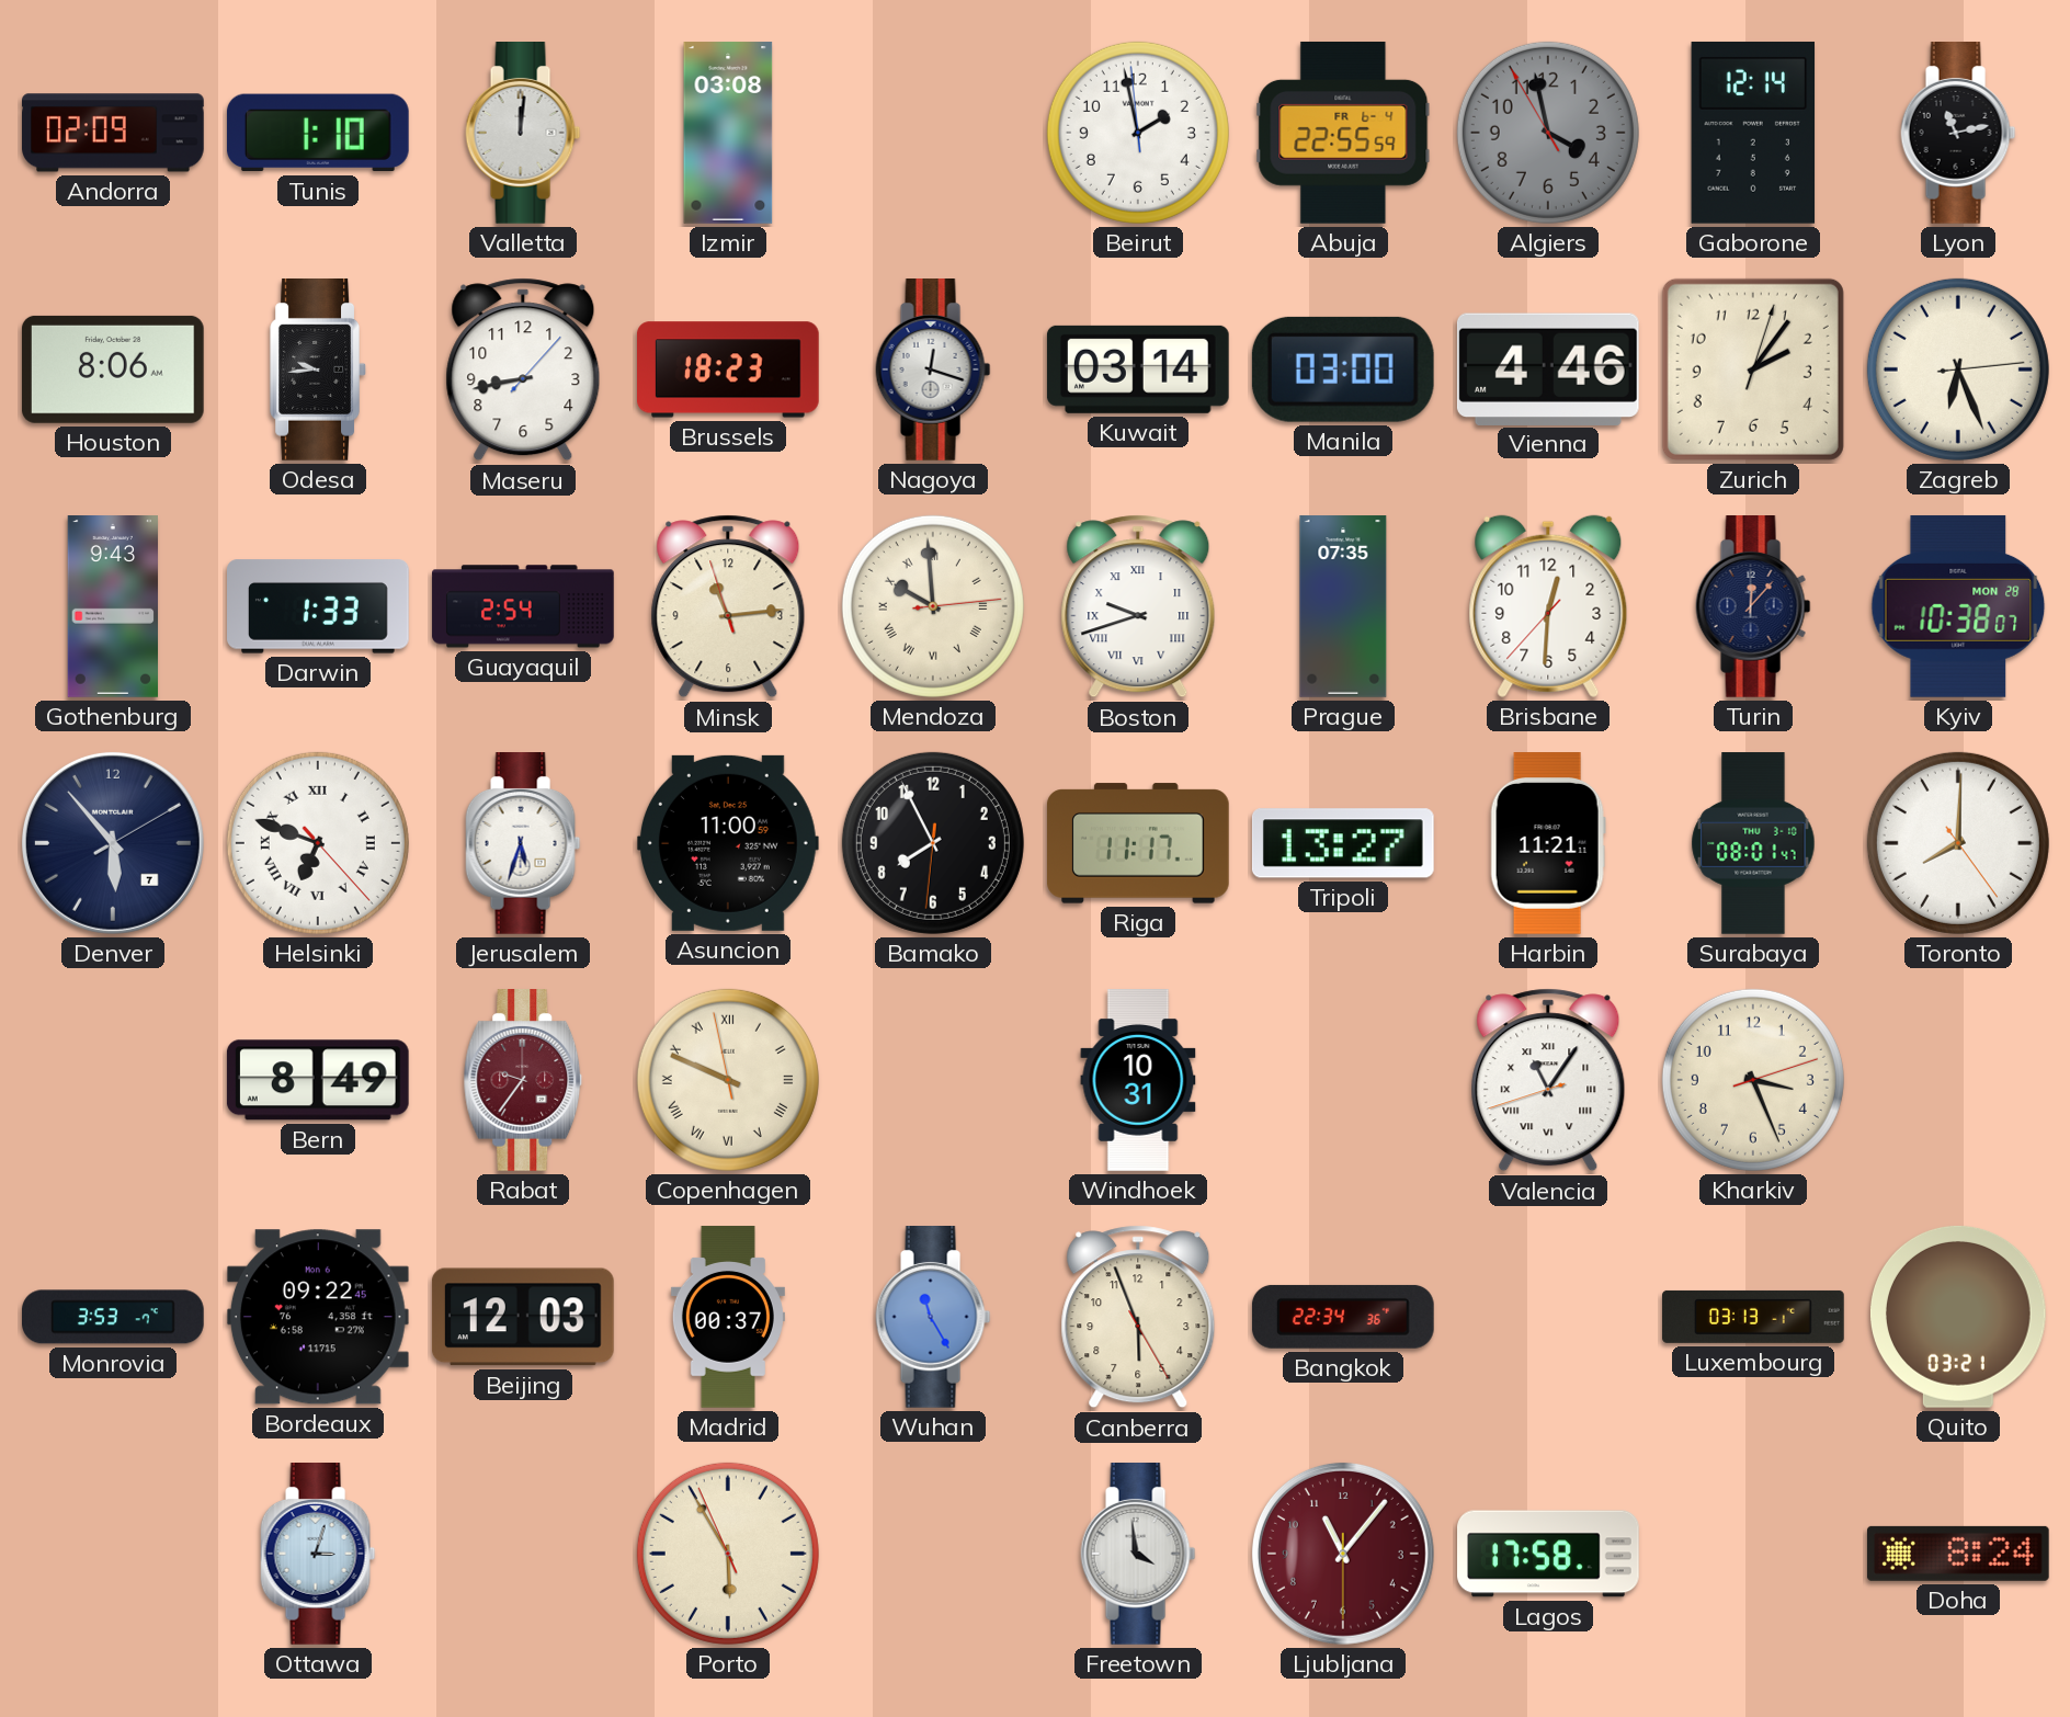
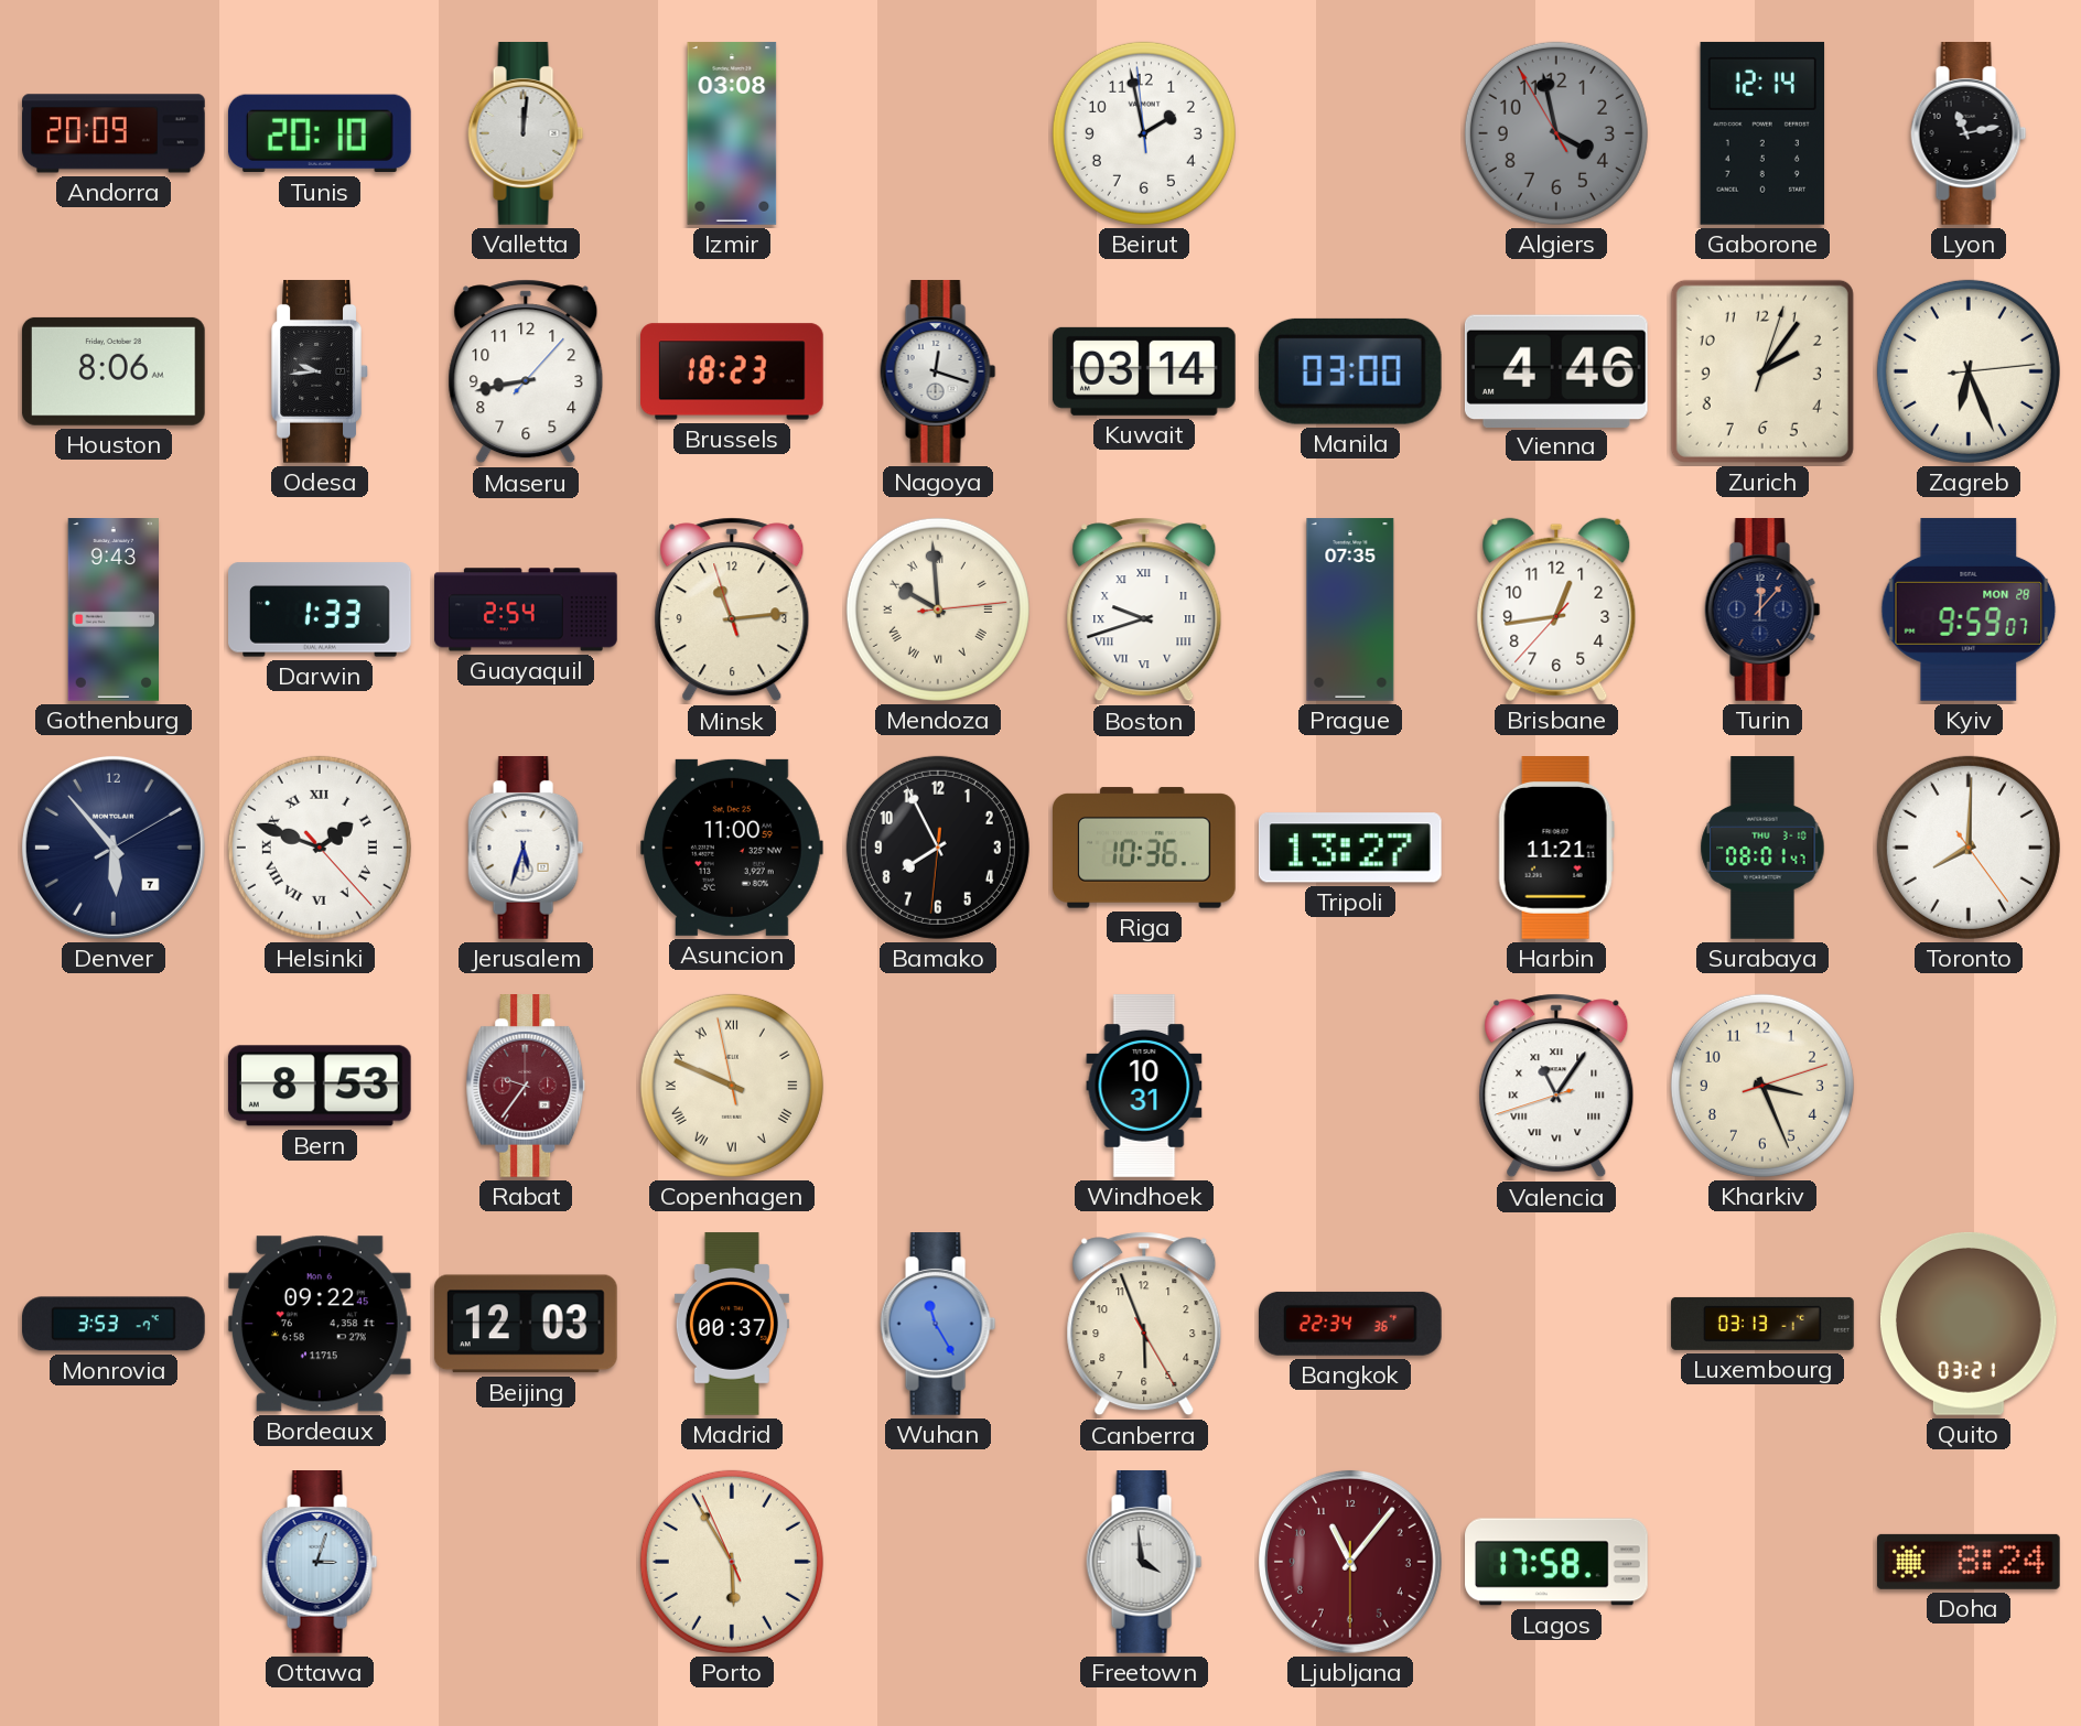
Andorra: 02:09 -> 20:09
Tunis: 1:10 -> 20:10
Abuja: 22:55 -> none
Brisbane: 12:30 -> 12:43
Kyiv: 10:38 -> 9:59
Helsinki: 6:48 -> 1:48
Riga: 11:17 -> 10:36
Bern: 8:49 -> 8:53
